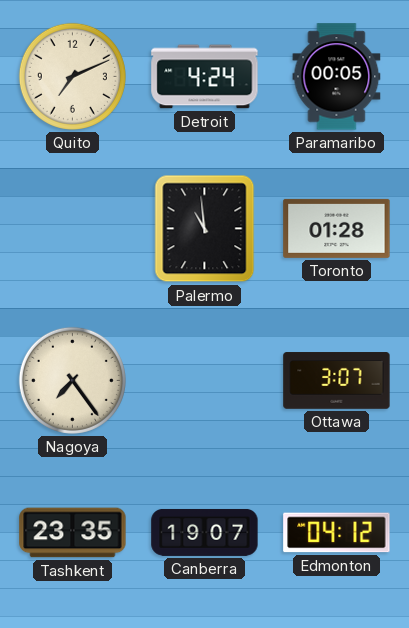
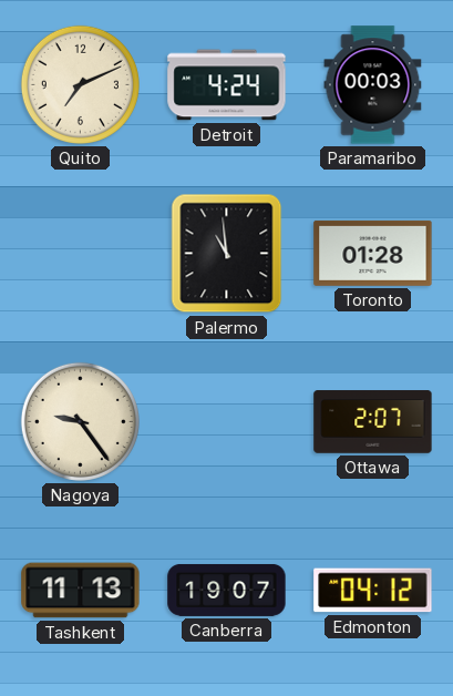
Paramaribo: 00:05 -> 00:03
Nagoya: 7:24 -> 9:24
Ottawa: 3:07 -> 2:07
Tashkent: 23:35 -> 11:13
